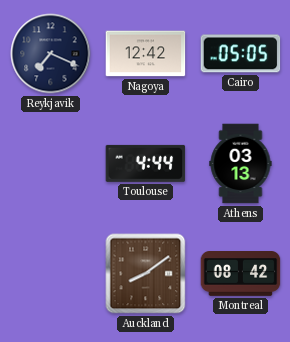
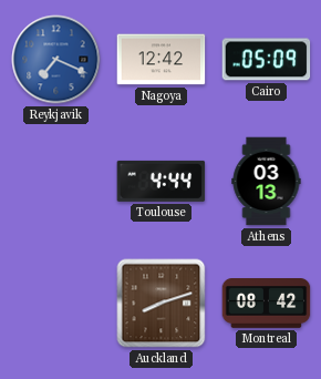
Reykjavik dial: navy -> blue
Cairo: 05:05 -> 05:09
Auckland: 8:09 -> 8:12
